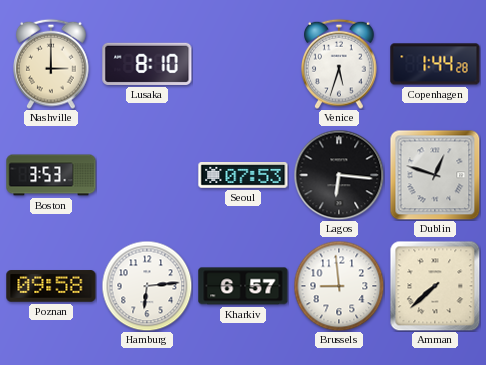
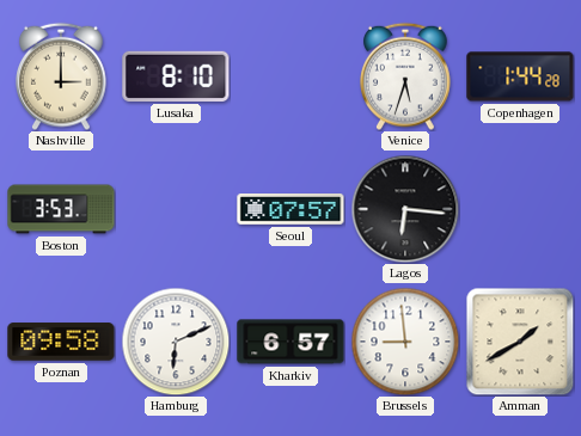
Seoul: 07:53 -> 07:57
Dublin: 12:48 -> none
Hamburg: 6:14 -> 6:11
Amman: 7:38 -> 1:40
